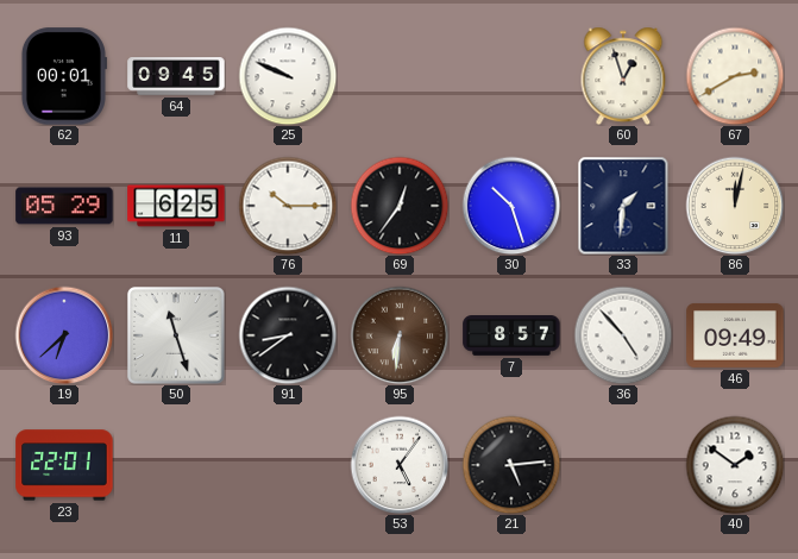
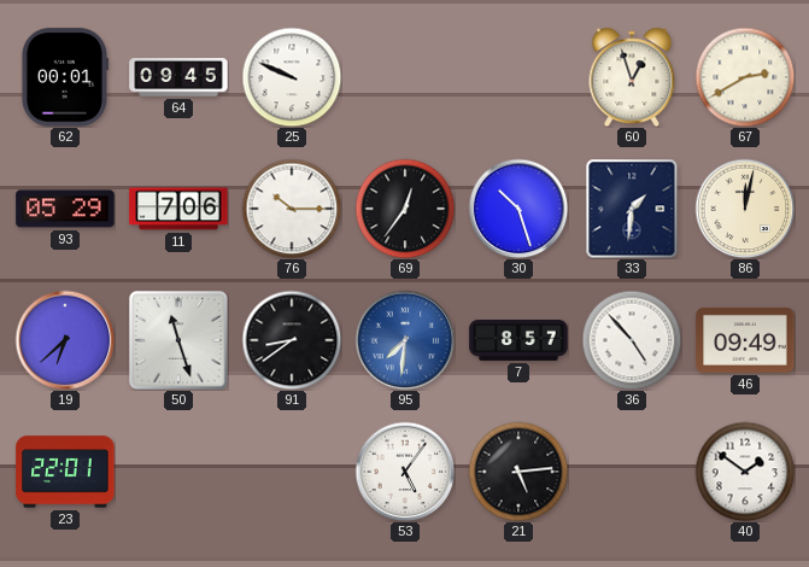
11: 6:25 -> 7:06
95: 6:31 -> 7:31
95 dial: brown -> blue
